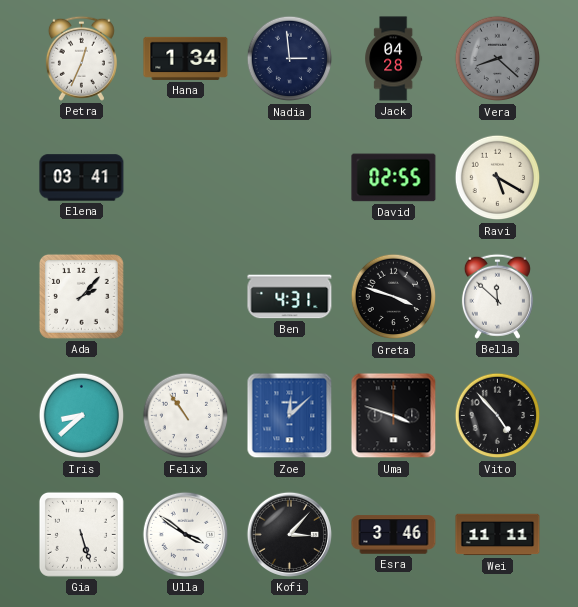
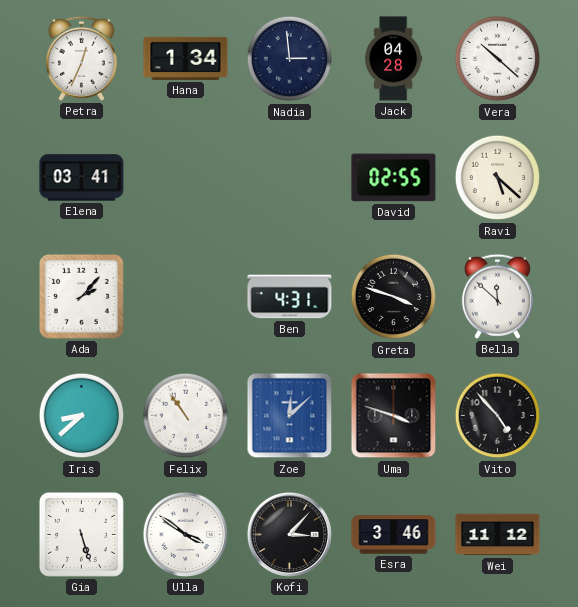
Vera: 8:22 -> 10:22
Vera dial: grey -> white
Ravi: 5:20 -> 5:22
Wei: 11:11 -> 11:12
